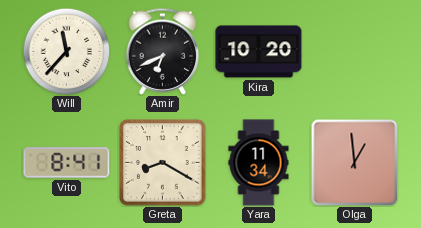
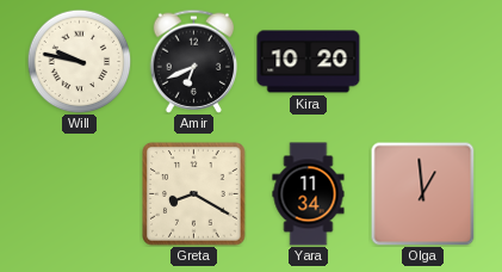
Will: 11:37 -> 9:47
Vito: 8:41 -> none
